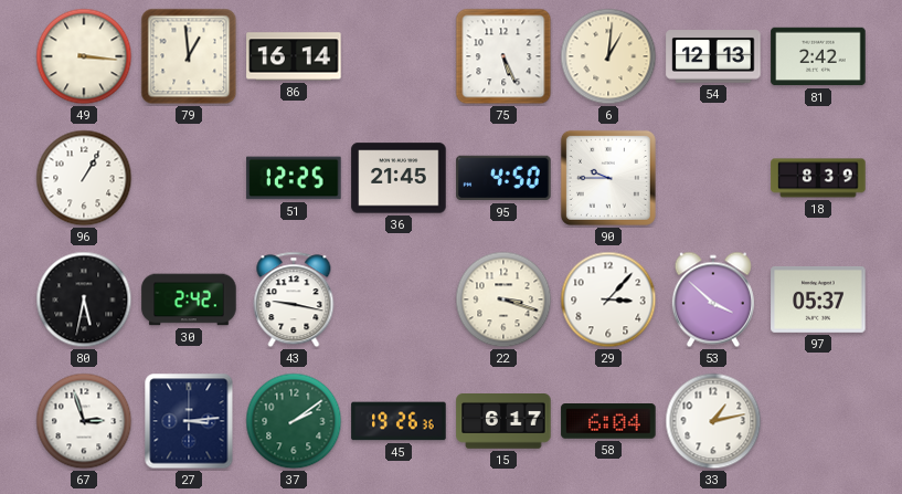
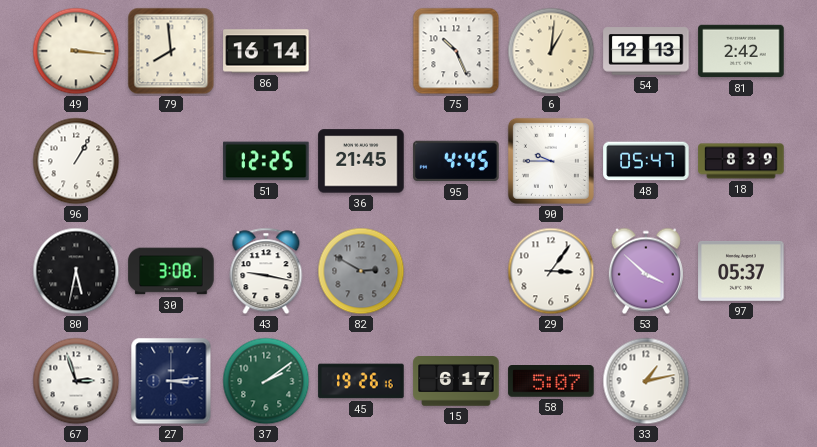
79: 12:59 -> 7:59
75: 5:26 -> 10:26
95: 4:50 -> 4:45
48: none -> 05:47
30: 2:42 -> 3:08
82: none -> 2:50
22: 3:18 -> none
29: 3:07 -> 3:06
45: 19:26:36 -> 19:26:16
58: 6:04 -> 5:07
